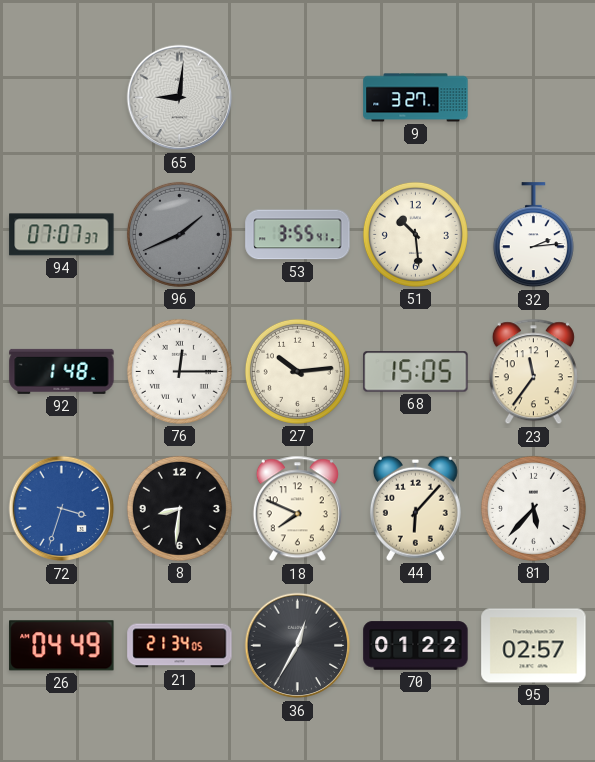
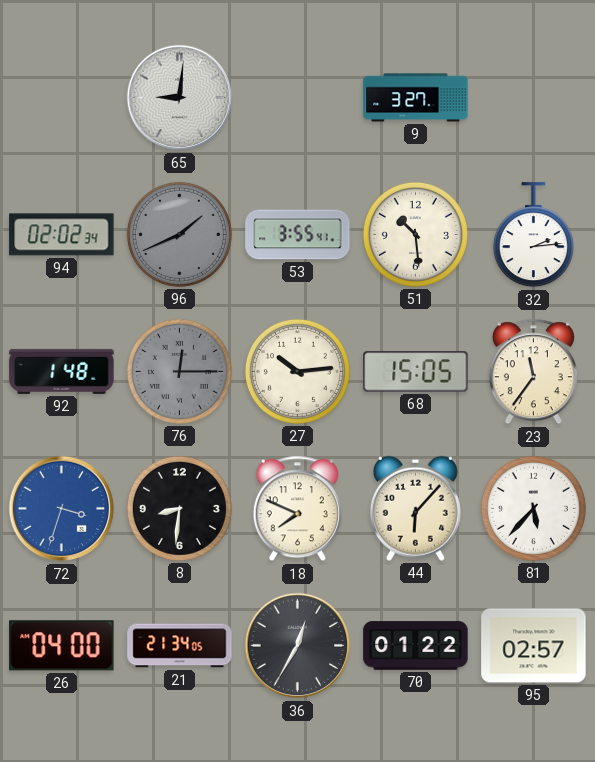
94: 07:07 -> 02:02
76 dial: white -> grey
26: 04:49 -> 04:00
